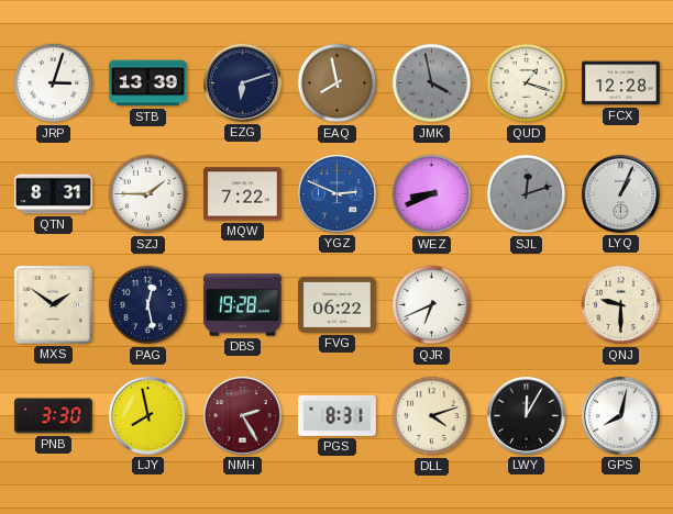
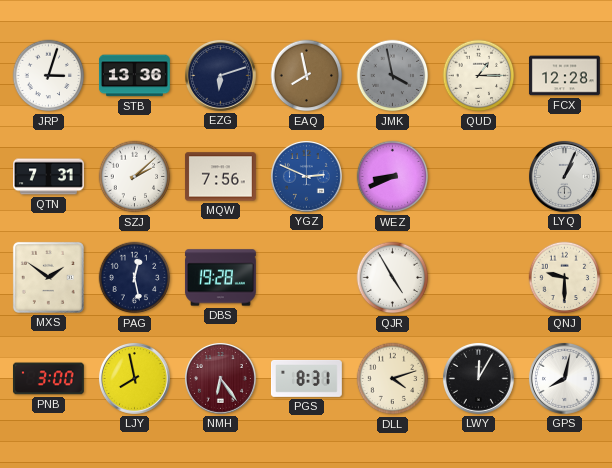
STB: 13:39 -> 13:36
QUD: 1:18 -> 1:15
QTN: 8:31 -> 7:31
SZJ: 1:45 -> 2:08
MQW: 7:22 -> 7:56
SJL: 12:12 -> none
FVG: 06:22 -> none
QJR: 6:41 -> 4:55
PNB: 3:30 -> 3:00
NMH: 2:25 -> 6:24
